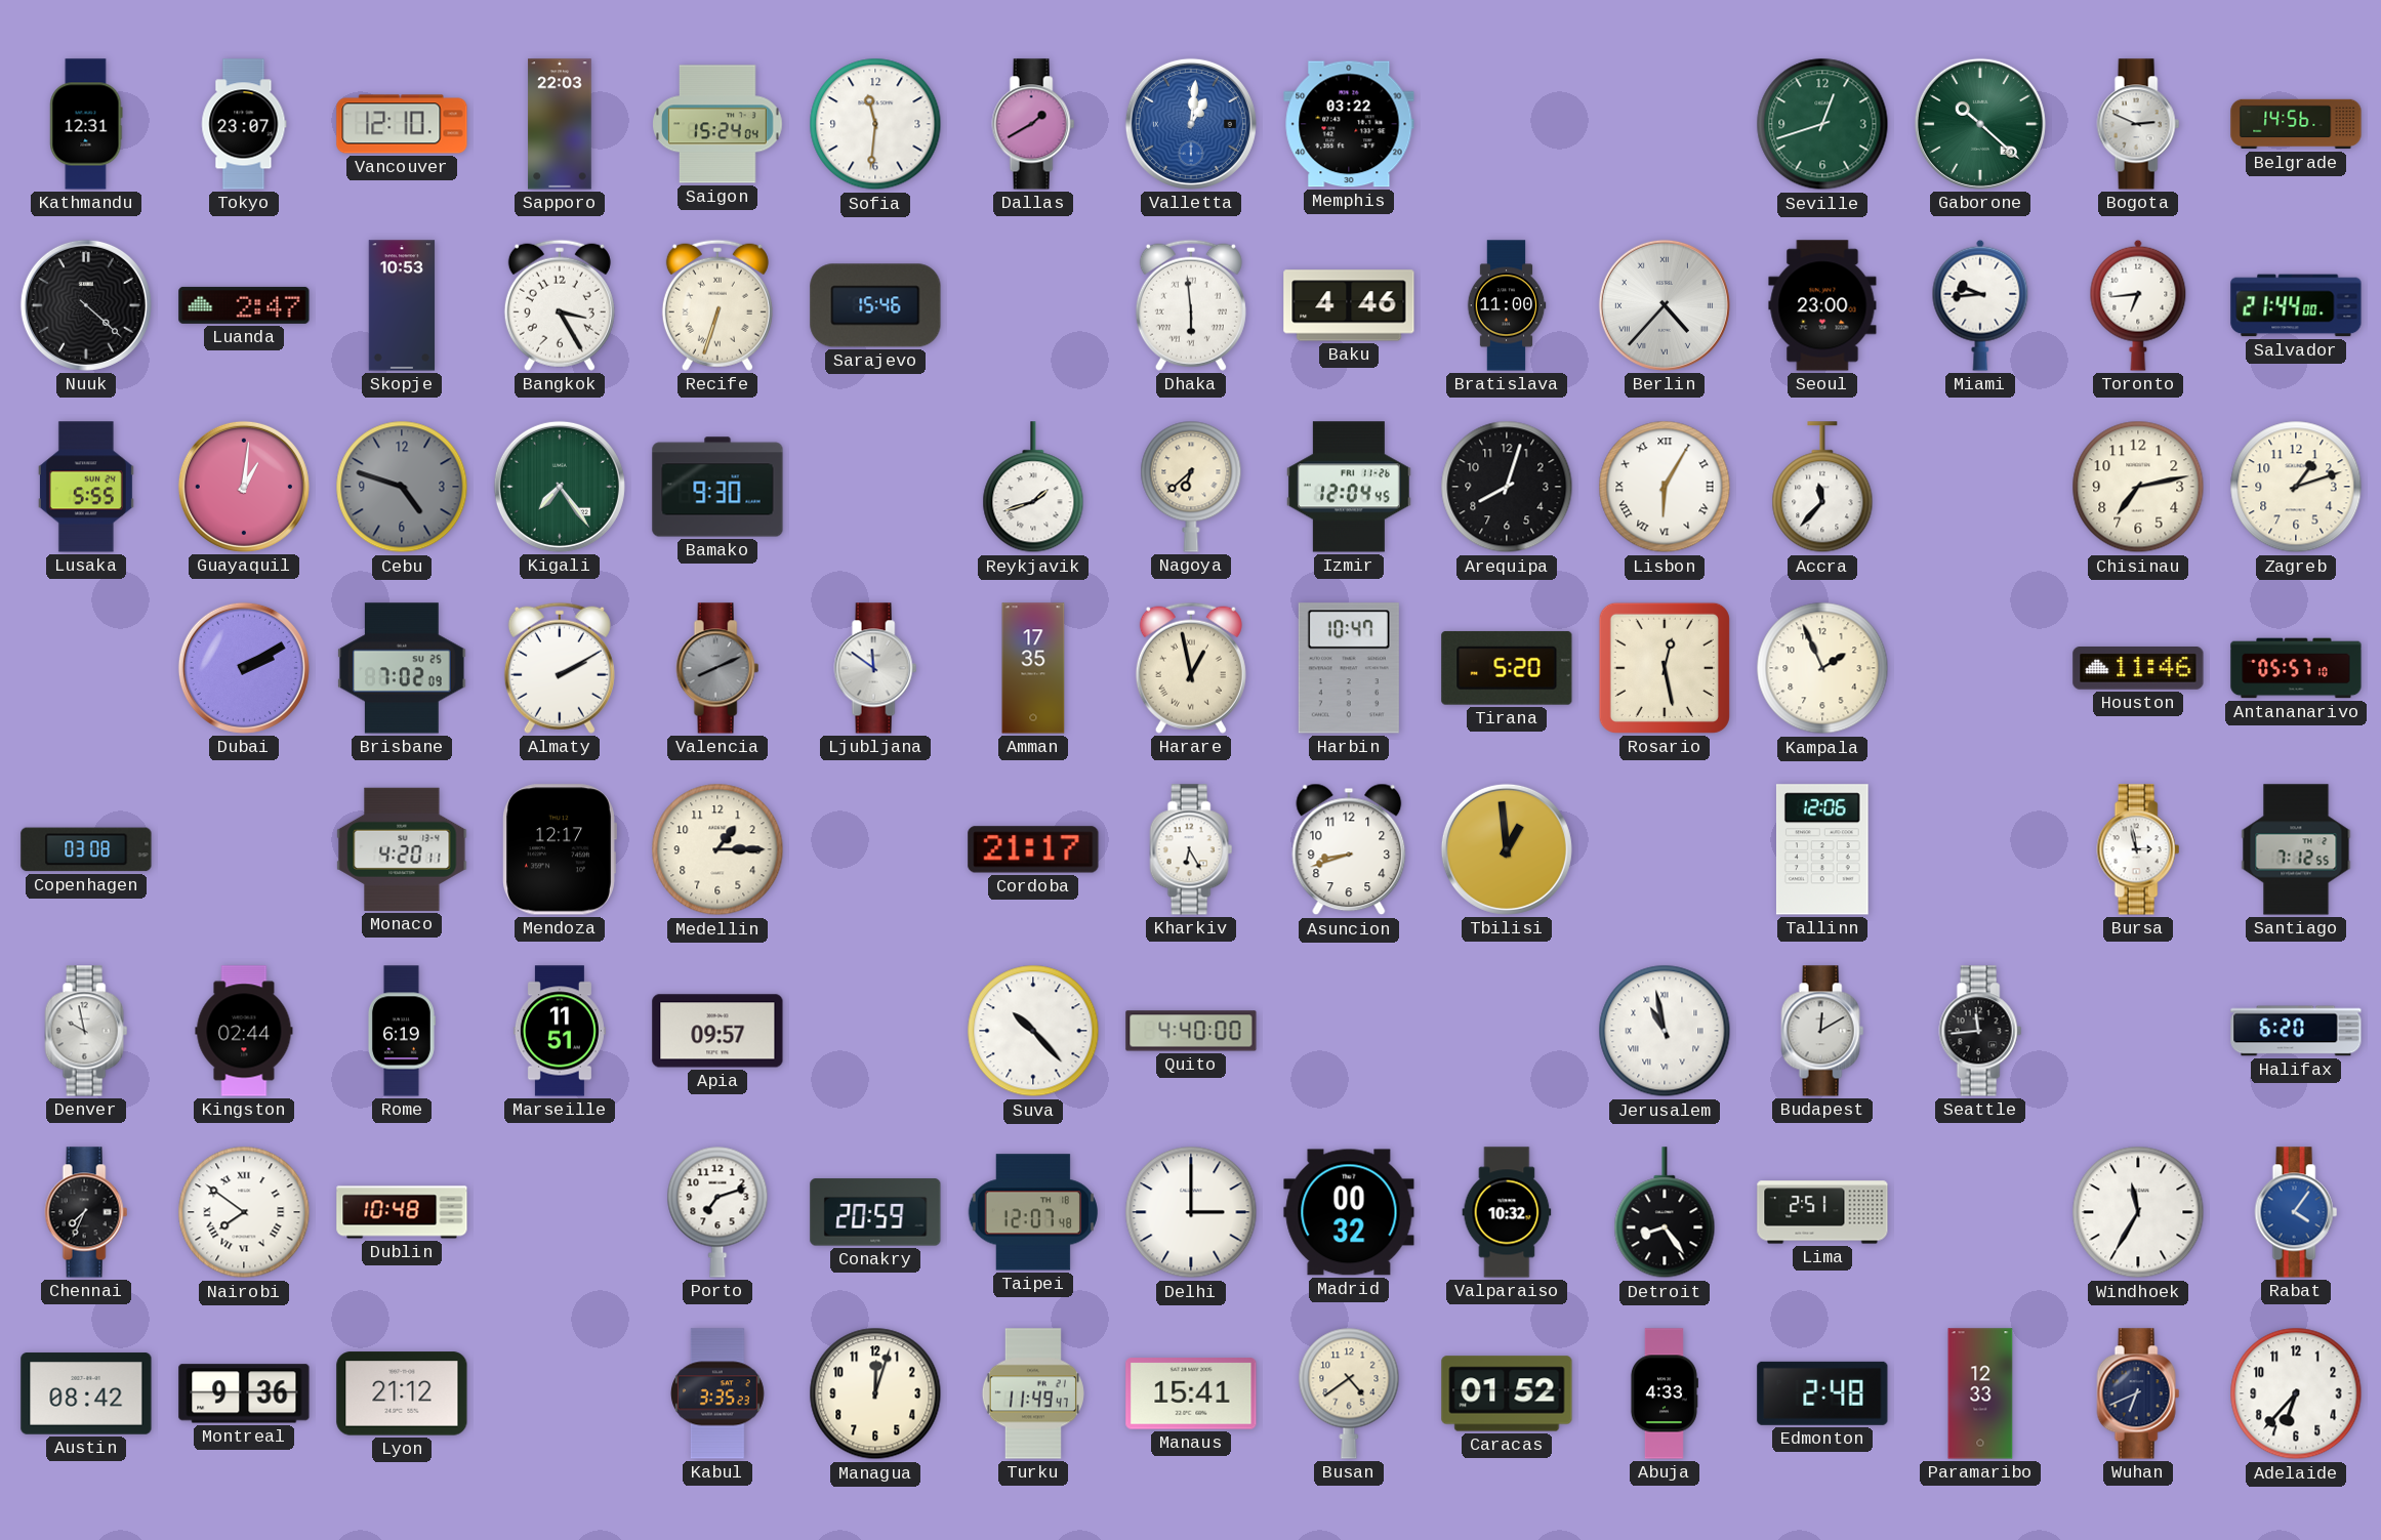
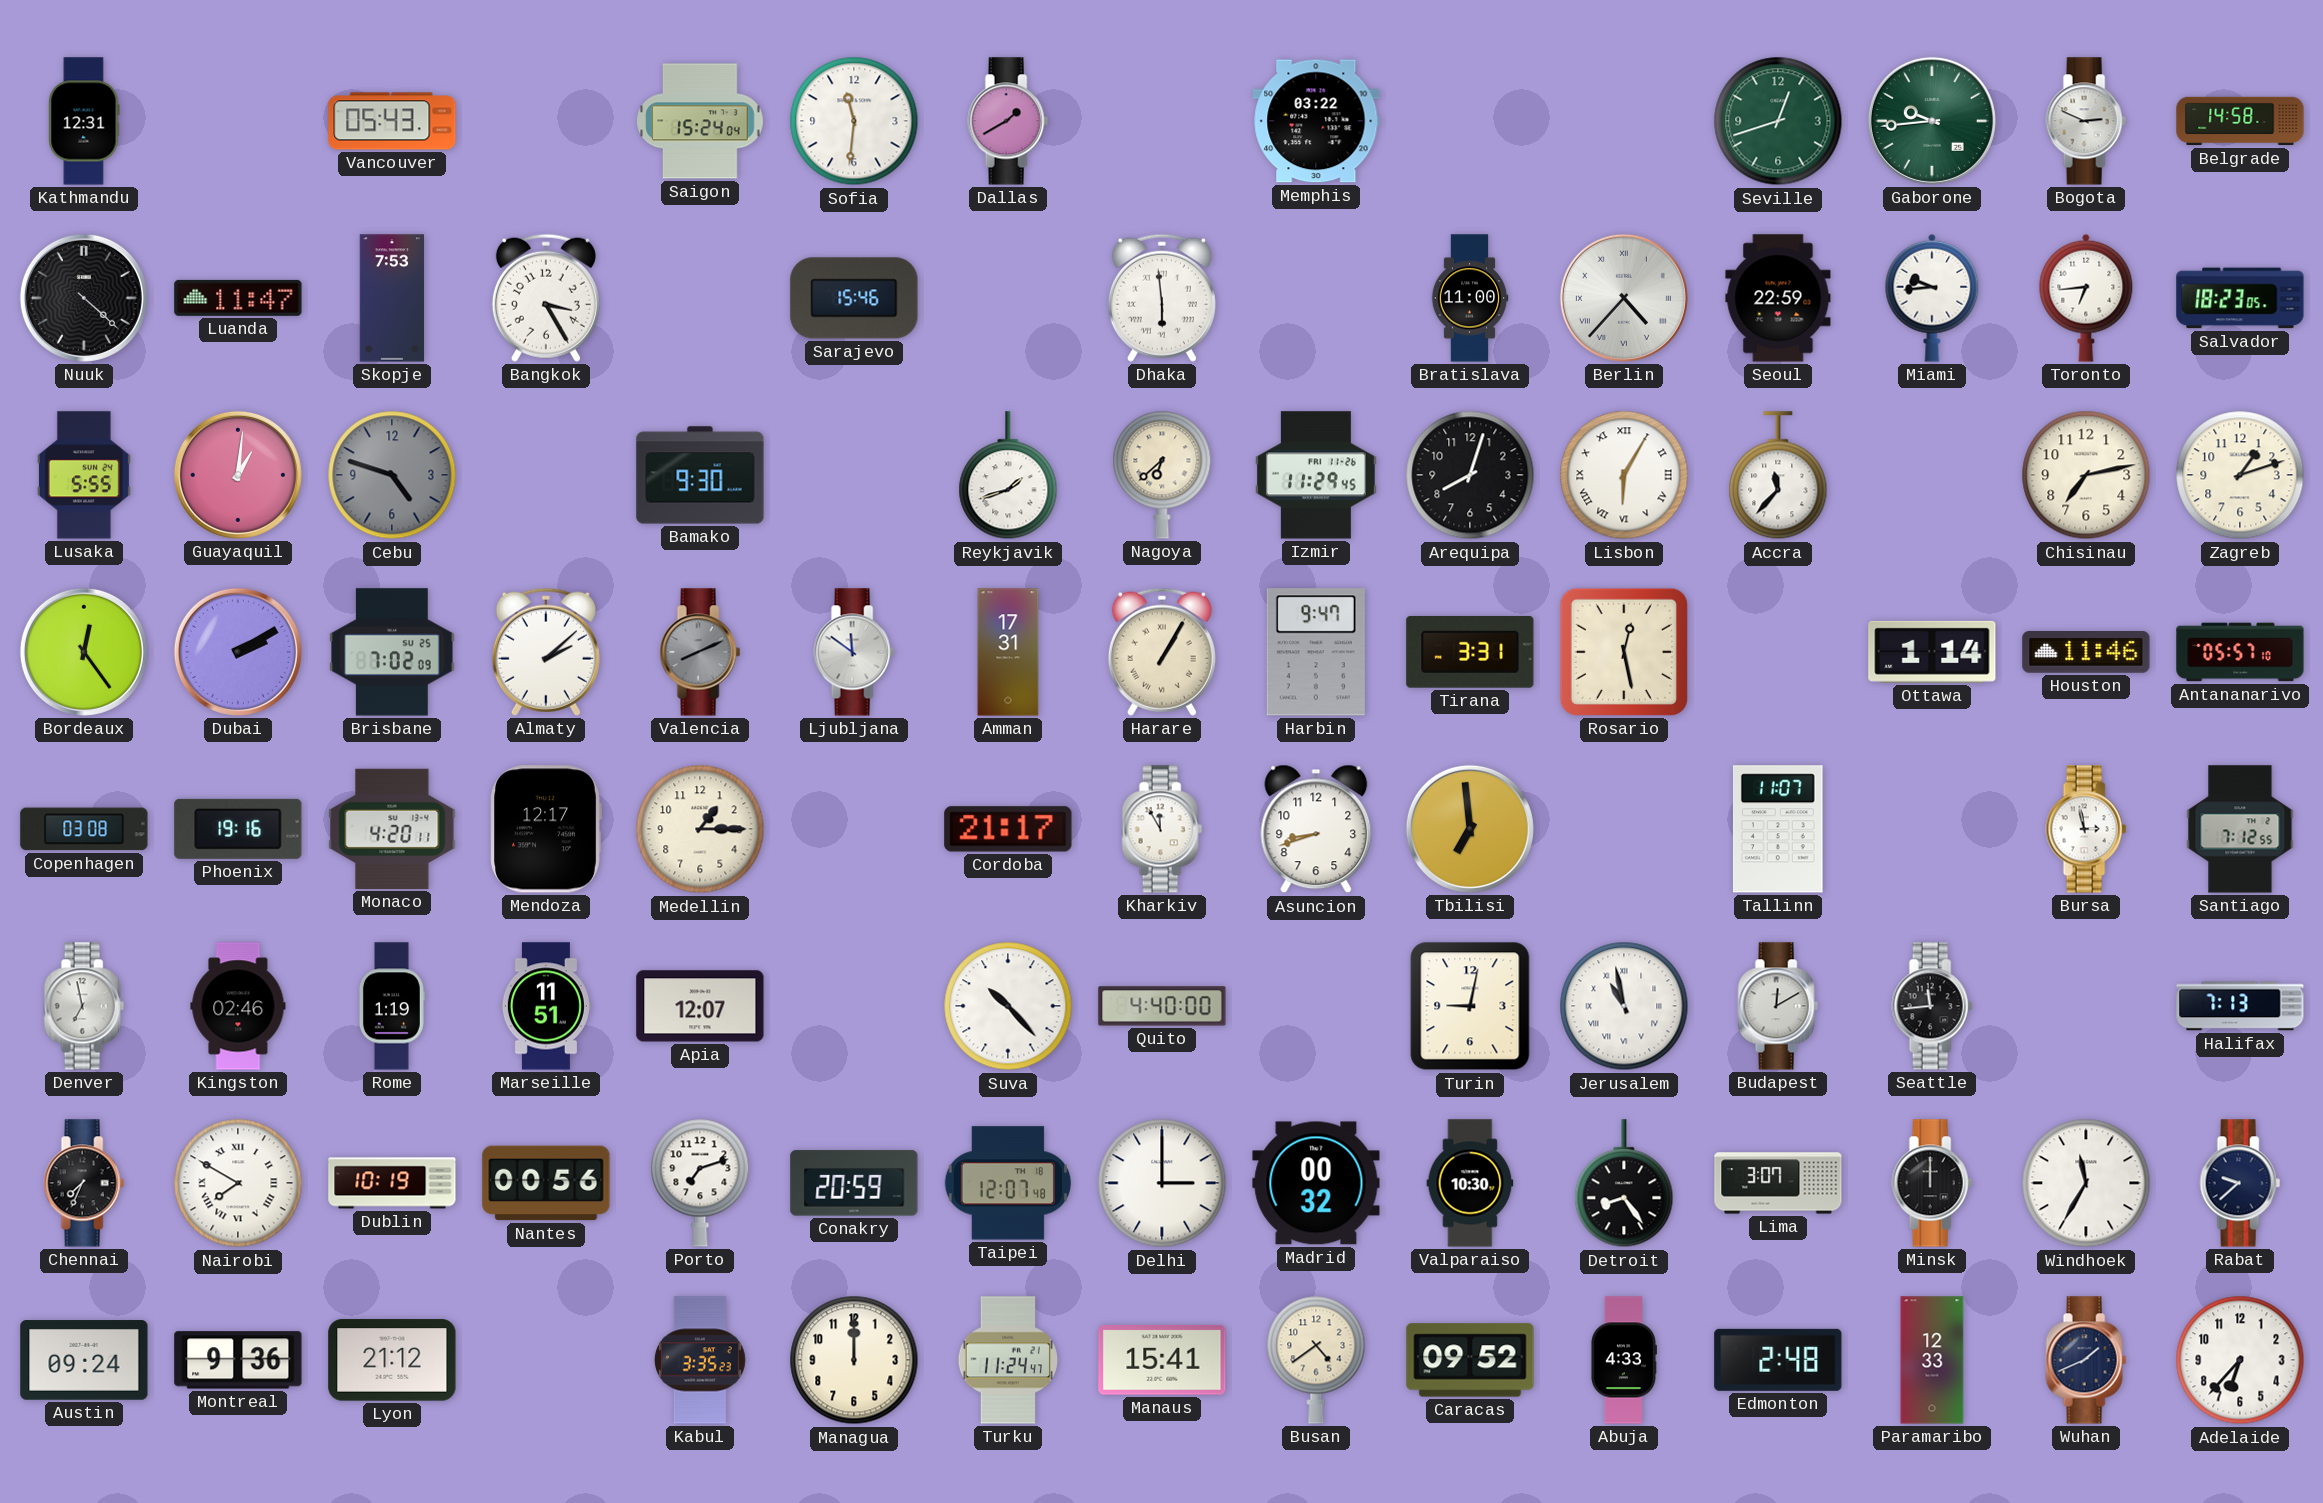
Tokyo: 23:07 -> none
Vancouver: 12:10 -> 05:43
Sapporo: 22:03 -> none
Valletta: 1:01 -> none
Gaborone: 10:22 -> 9:44
Belgrade: 14:56 -> 14:58
Luanda: 2:47 -> 11:47
Skopje: 10:53 -> 7:53
Recife: 6:33 -> none
Baku: 4:46 -> none
Seoul: 23:00 -> 22:59
Salvador: 21:44 -> 18:23
Kigali: 7:24 -> none
Izmir: 12:04 -> 11:29
Bordeaux: none -> 12:24
Almaty: 2:10 -> 2:08
Amman: 17:35 -> 17:31
Harare: 12:58 -> 1:05
Harbin: 10:47 -> 9:47
Tirana: 5:20 -> 3:31
Kampala: 1:56 -> none
Ottawa: none -> 1:14
Phoenix: none -> 19:16
Kharkiv: 6:25 -> 11:55
Tbilisi: 12:59 -> 6:59
Tallinn: 12:06 -> 11:07
Denver: 9:58 -> 6:58
Kingston: 02:44 -> 02:46
Rome: 6:19 -> 1:19
Apia: 09:57 -> 12:07
Turin: none -> 9:02
Halifax: 6:20 -> 7:13
Nairobi: 7:51 -> 7:50
Dublin: 10:48 -> 10:19
Nantes: none -> 00:56
Valparaiso: 10:32 -> 10:30
Lima: 2:51 -> 3:07
Minsk: none -> 12:00
Rabat: 4:06 -> 9:38
Rabat dial: blue -> navy
Austin: 08:42 -> 09:24
Managua: 12:03 -> 12:00
Turku: 11:49 -> 11:24
Caracas: 01:52 -> 09:52
Wuhan: 6:41 -> 1:41
